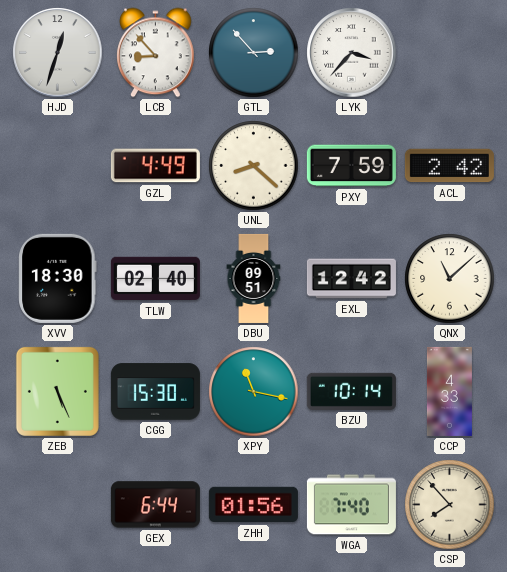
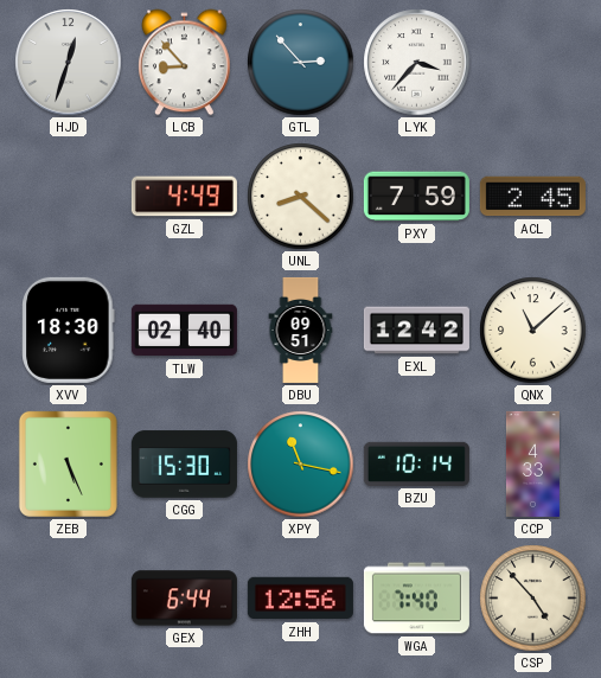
ACL: 2:42 -> 2:45
ZHH: 01:56 -> 12:56
CSP: 7:53 -> 4:53
